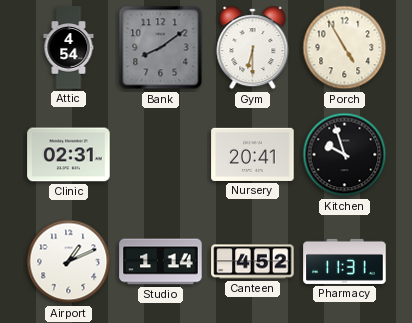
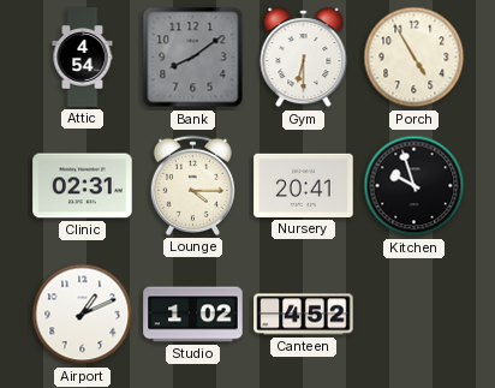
Lounge: none -> 4:15
Studio: 1:14 -> 1:02
Pharmacy: 11:31 -> none
